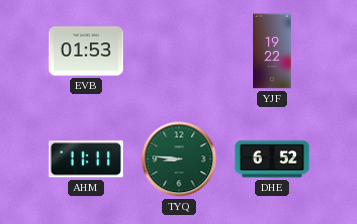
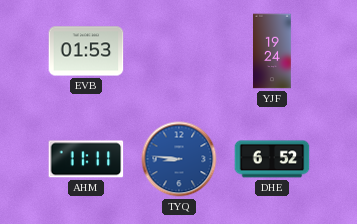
YJF: 19:22 -> 19:24
TYQ dial: green -> blue
